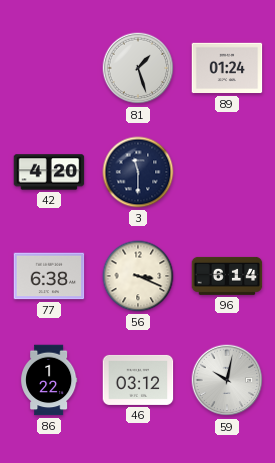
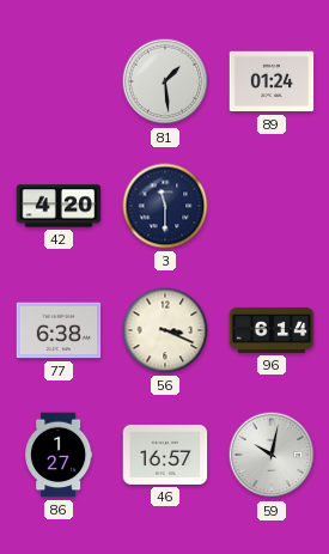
81: 1:27 -> 1:29
86: 1:22 -> 1:27
46: 03:12 -> 16:57
